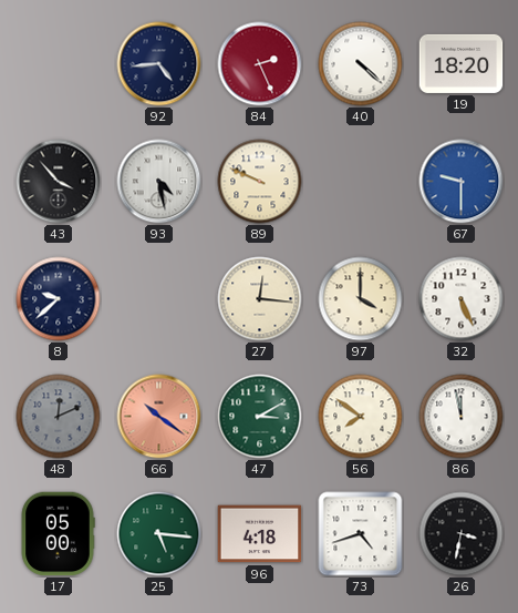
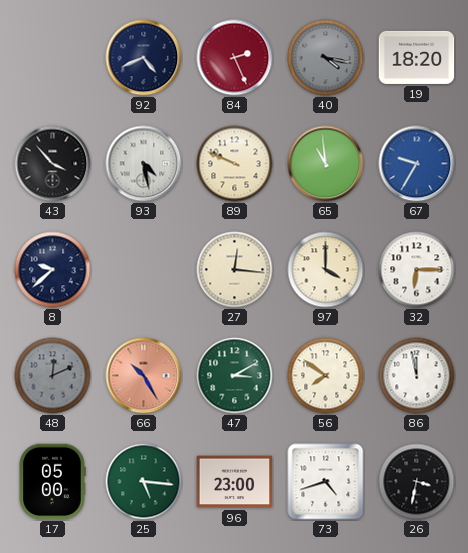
92: 4:44 -> 4:41
40: 4:22 -> 4:17
40 dial: white -> grey
65: none -> 10:59
67: 9:30 -> 9:35
32: 5:26 -> 6:15
66: 10:21 -> 10:25
96: 4:18 -> 23:00
